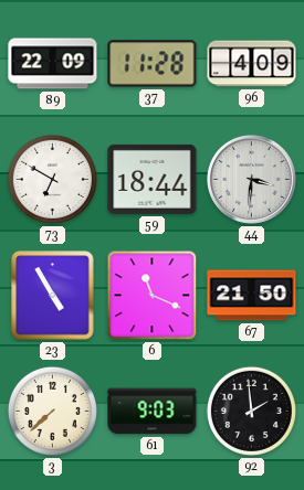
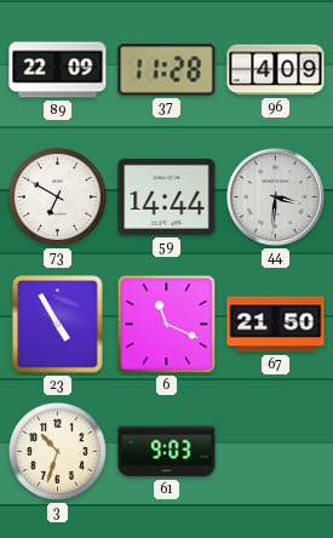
59: 18:44 -> 14:44
3: 7:38 -> 10:33
92: 1:59 -> none
